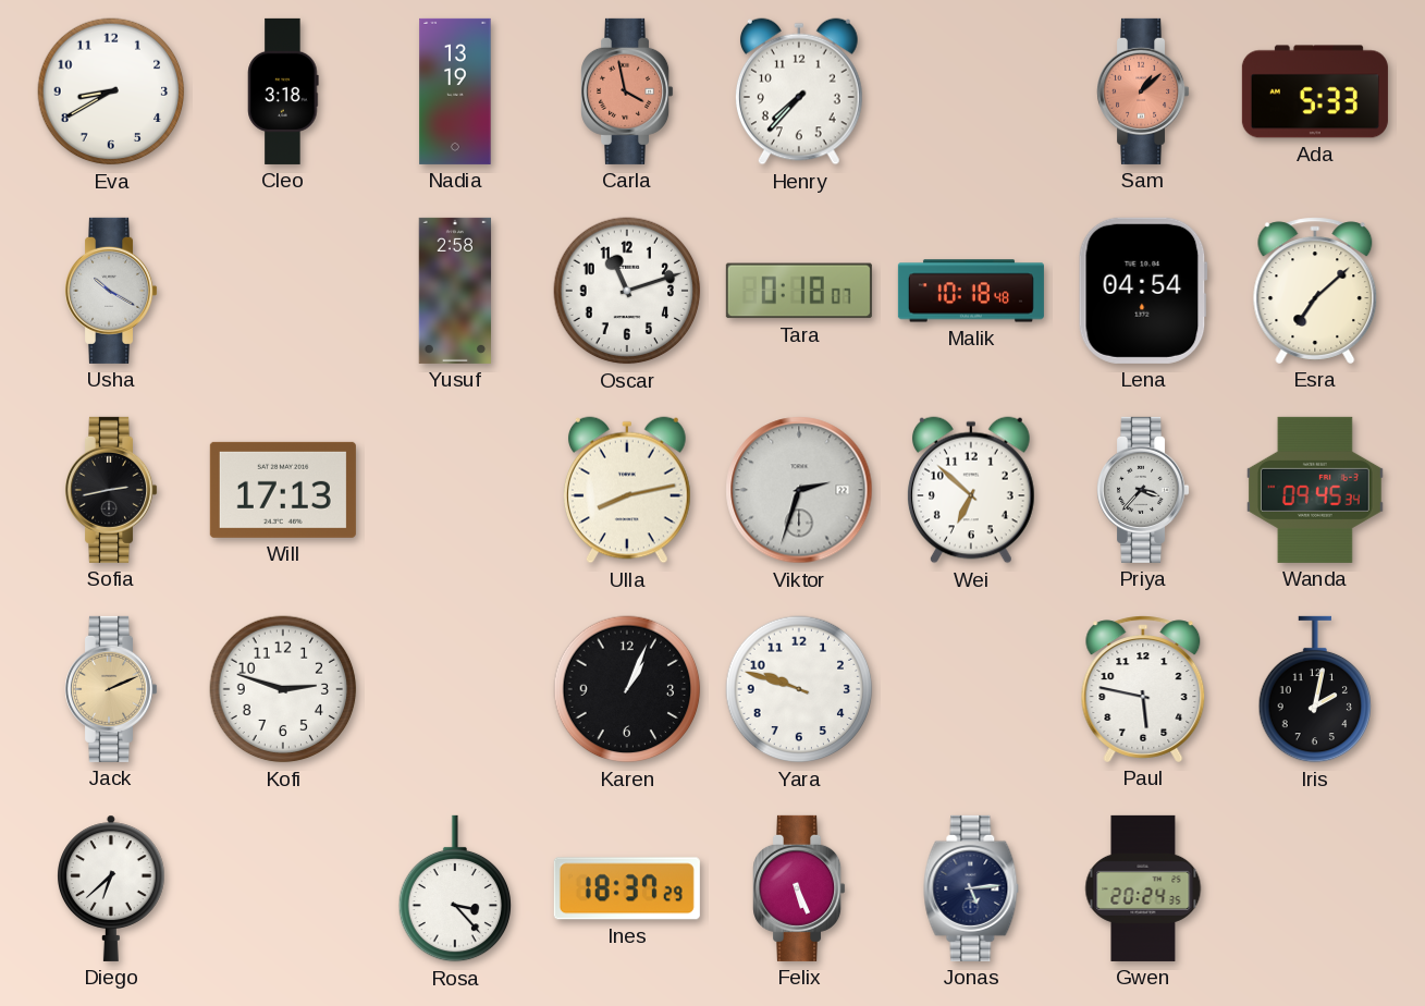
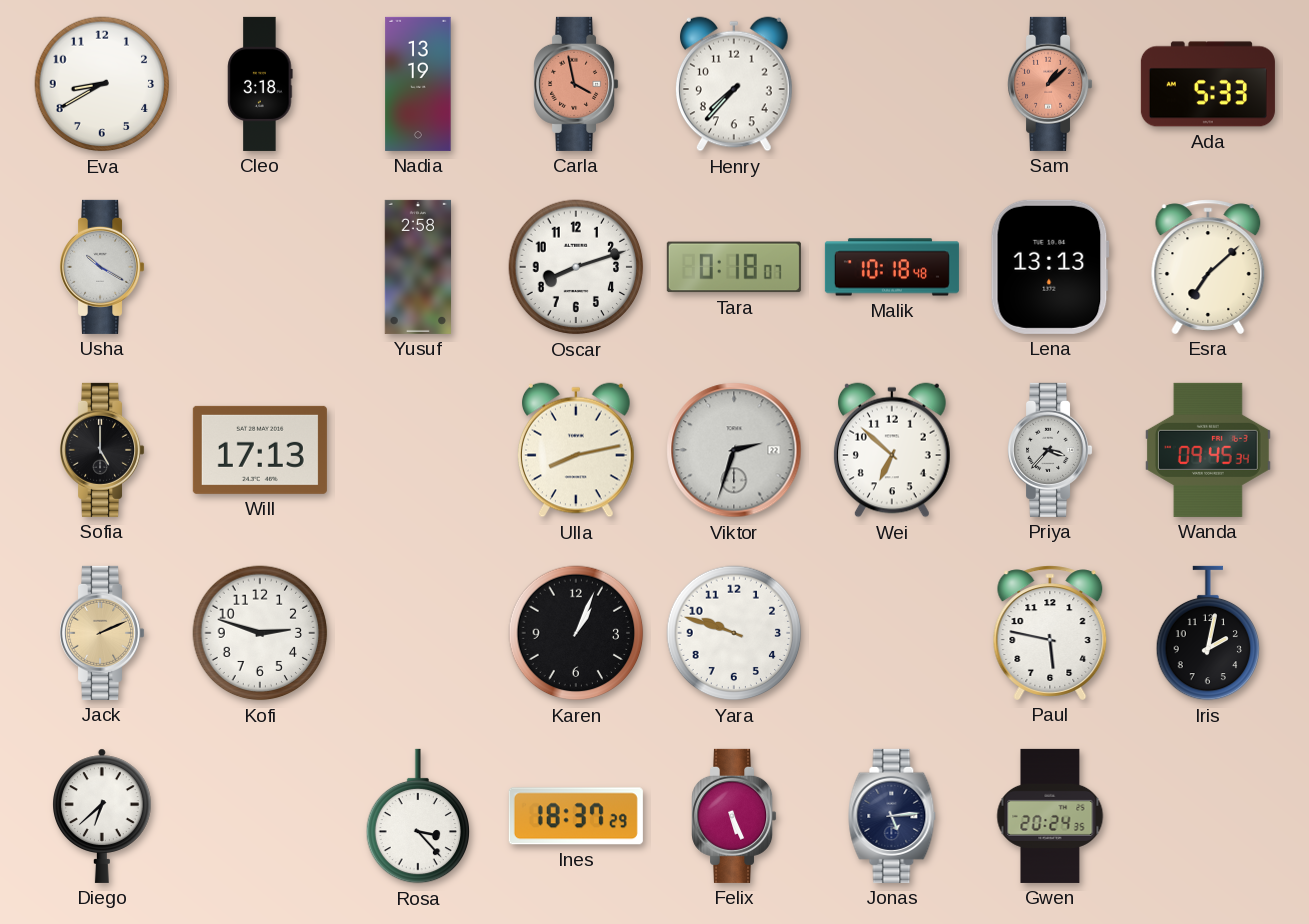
Oscar: 11:12 -> 8:12
Lena: 04:54 -> 13:13
Sofia: 2:43 -> 5:00
